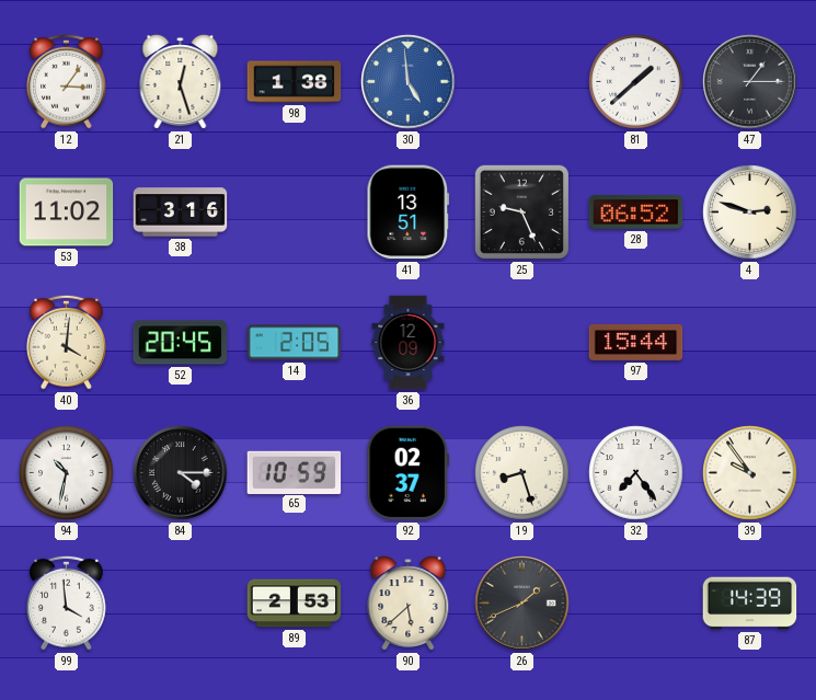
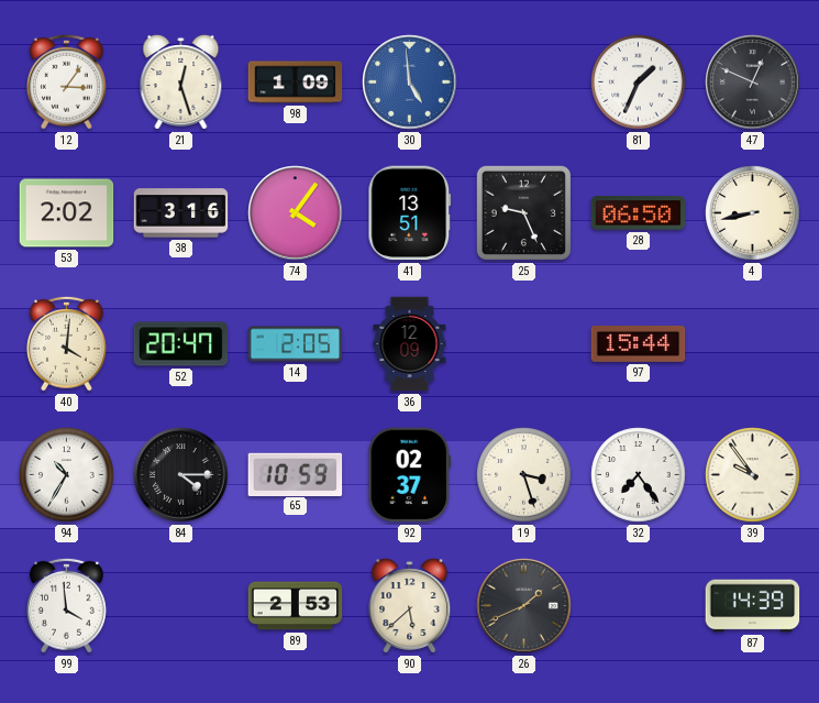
98: 1:38 -> 1:09
81: 1:38 -> 1:34
47: 1:15 -> 12:49
53: 11:02 -> 2:02
74: none -> 4:06
28: 06:52 -> 06:50
4: 2:48 -> 8:43
52: 20:45 -> 20:47
94: 10:32 -> 10:35
19: 8:27 -> 3:27
